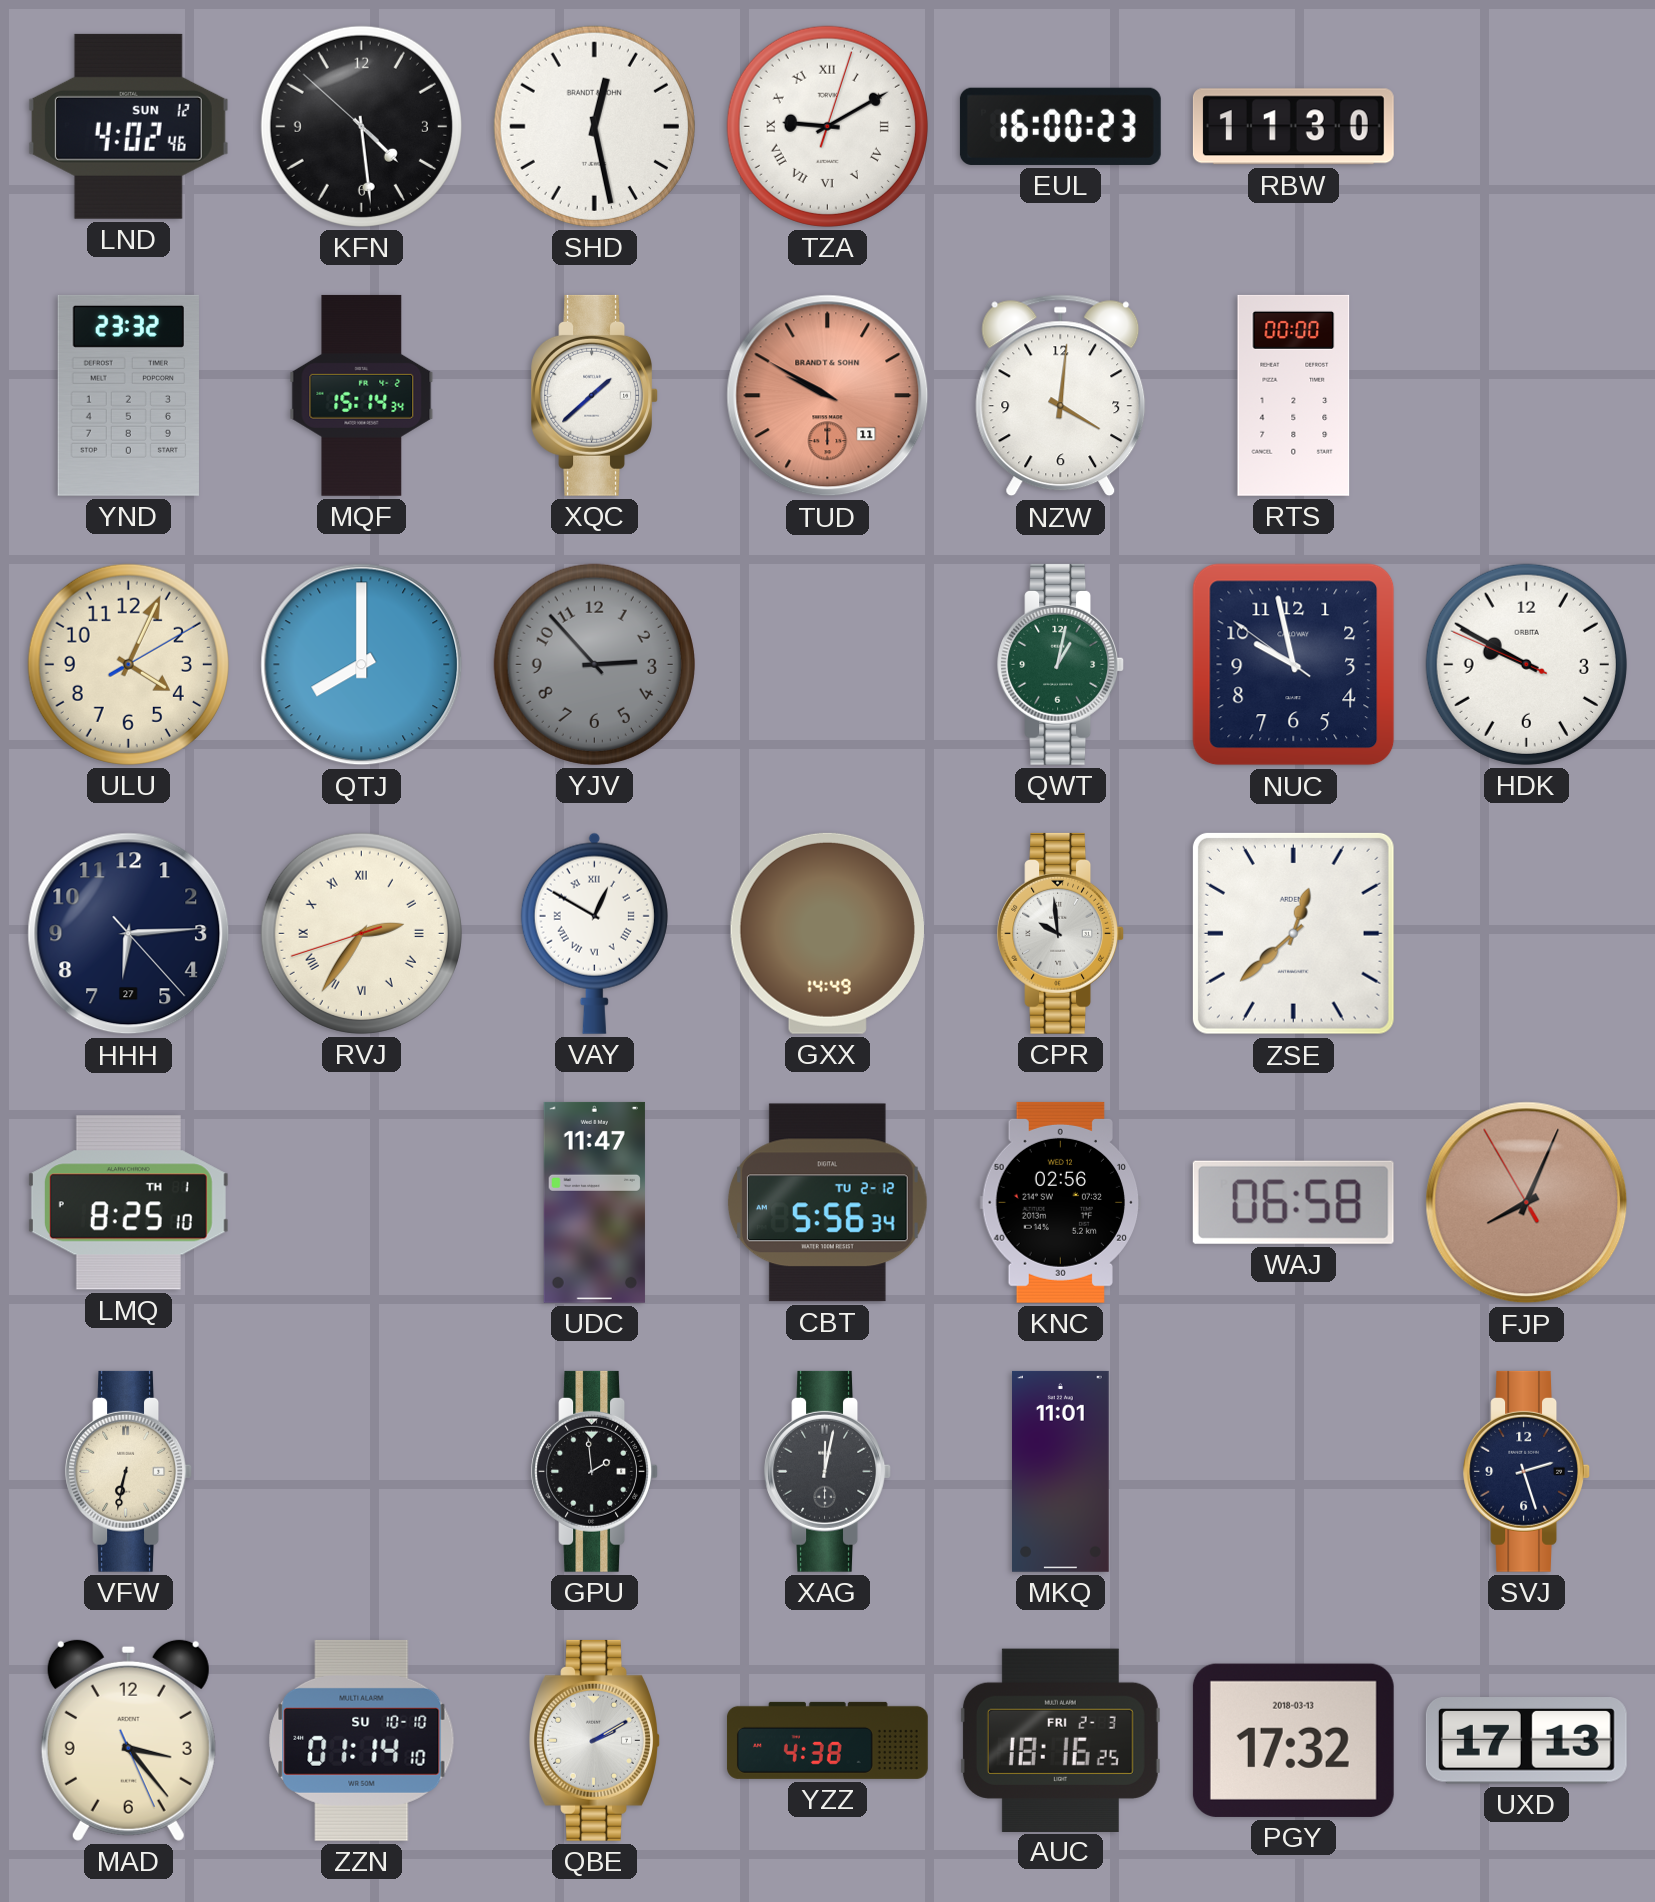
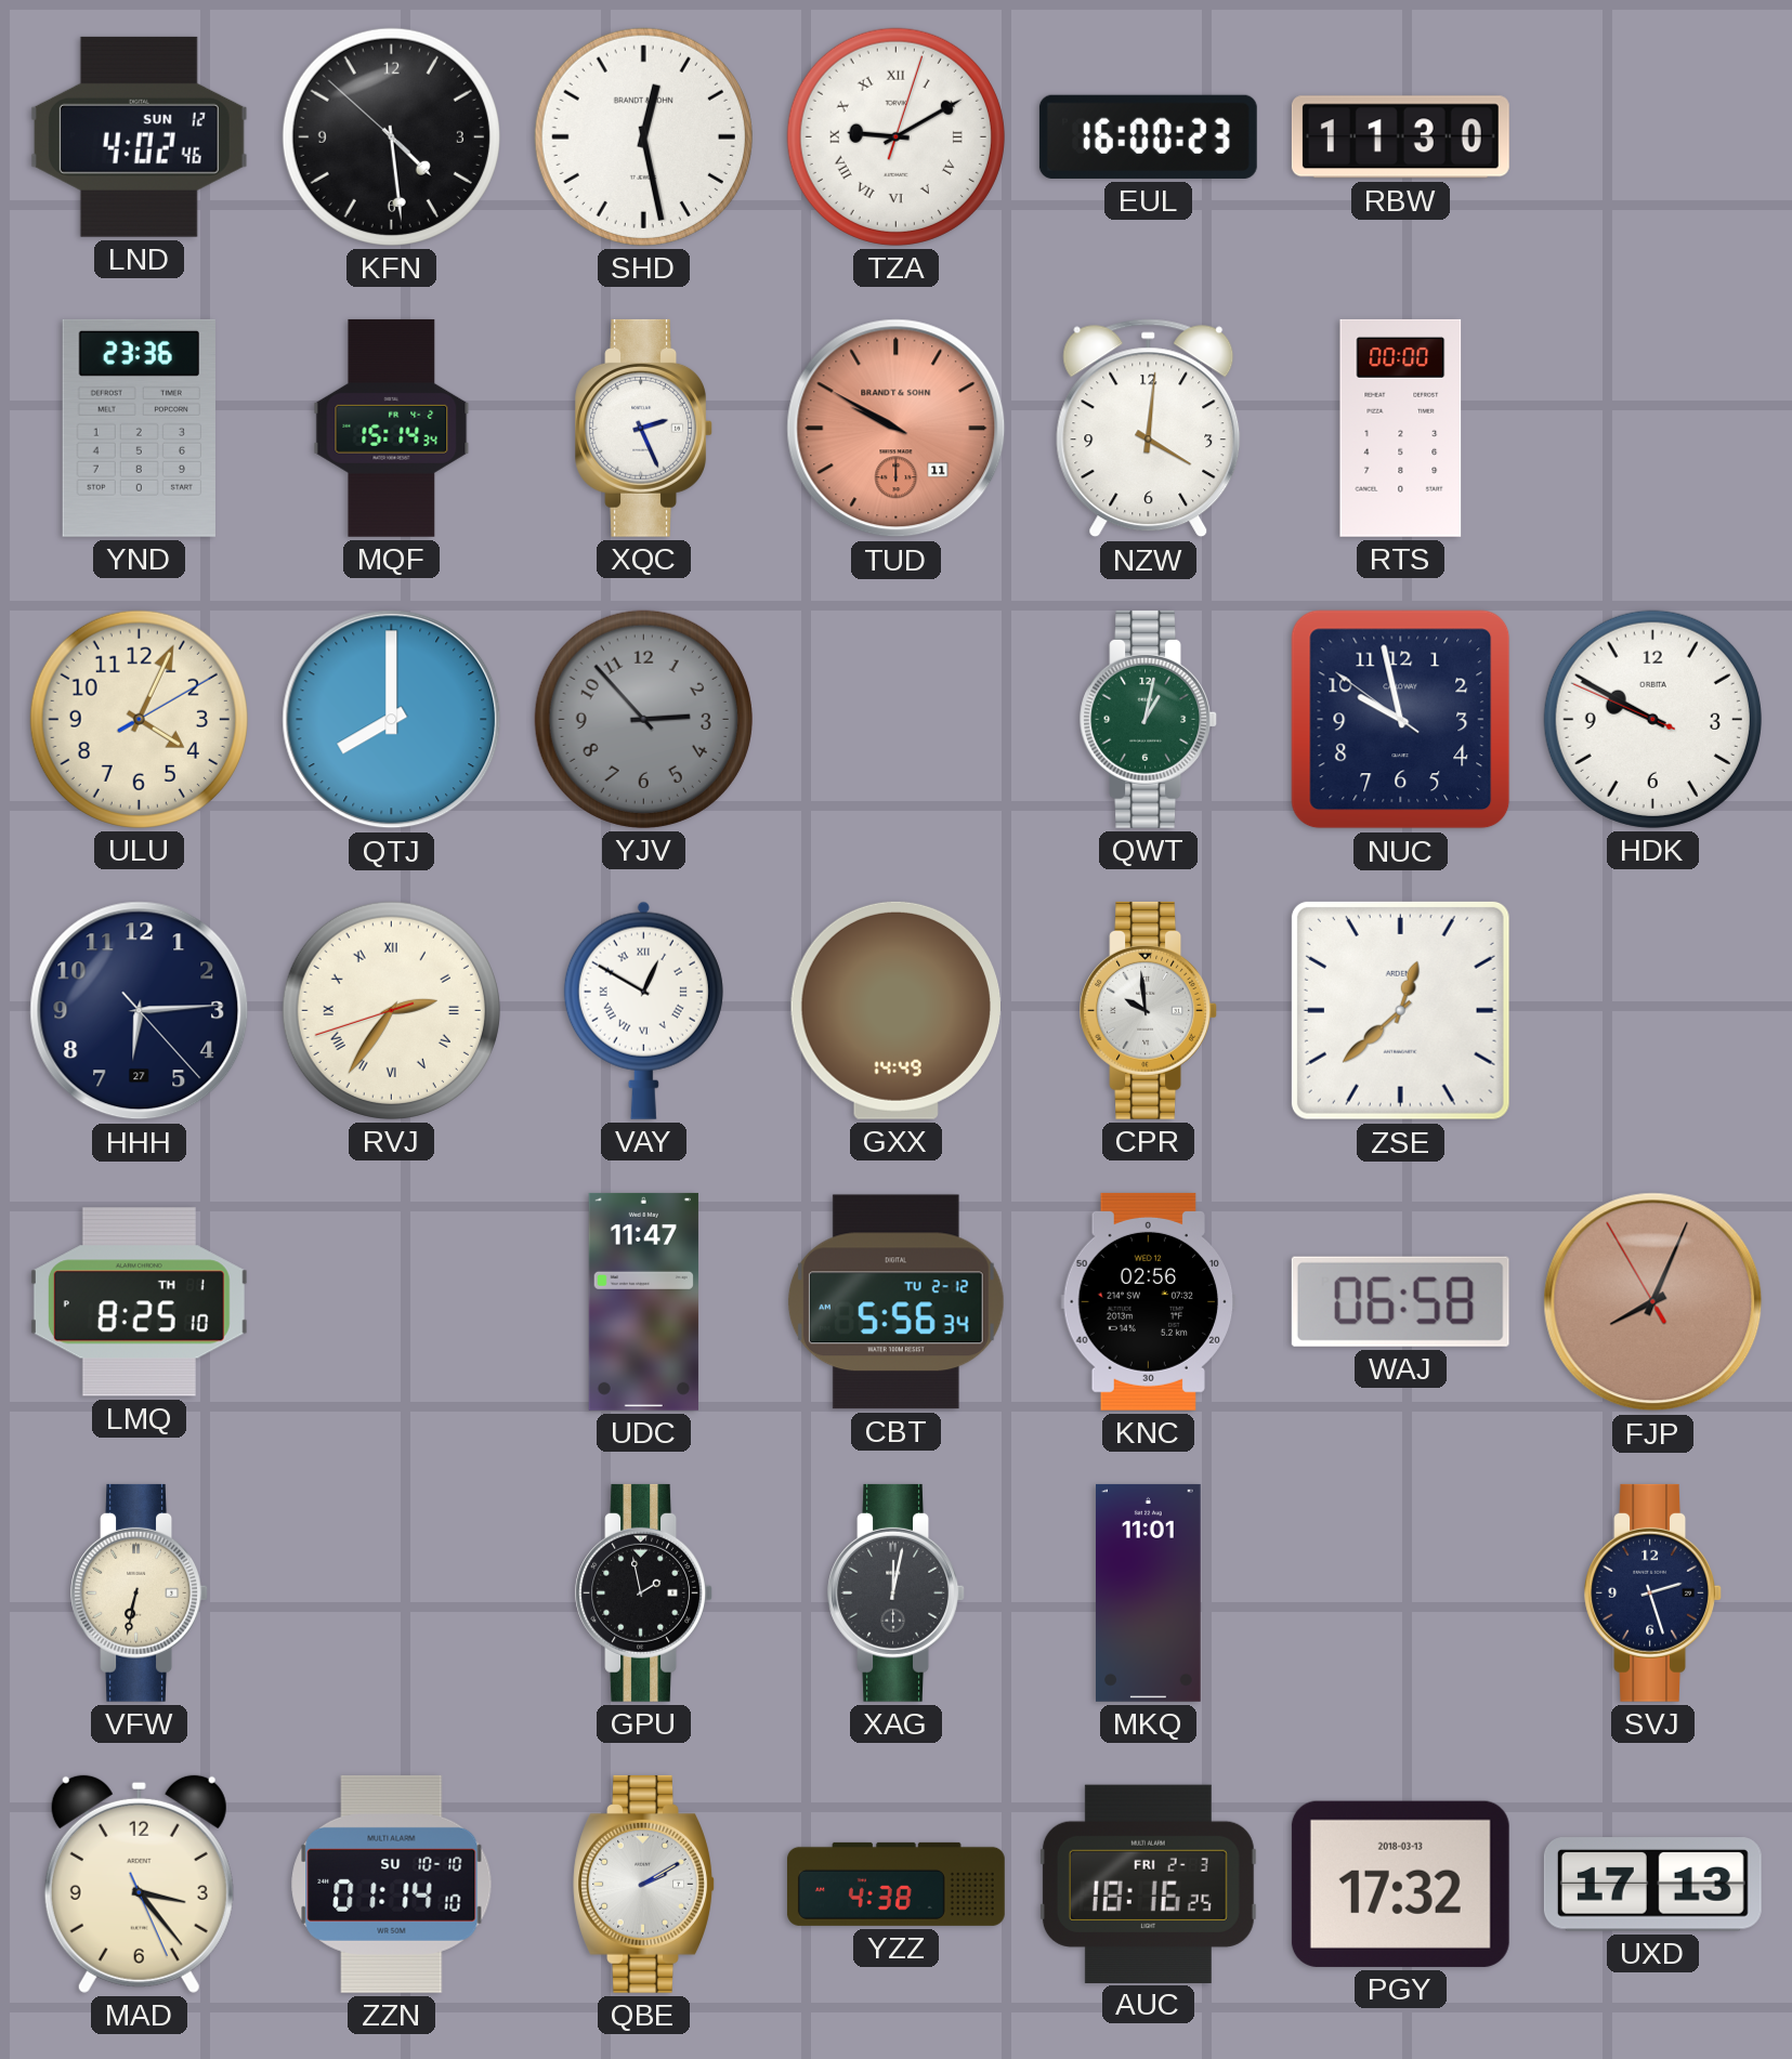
YND: 23:32 -> 23:36
XQC: 1:38 -> 2:26
GPU: 1:59 -> 1:58
